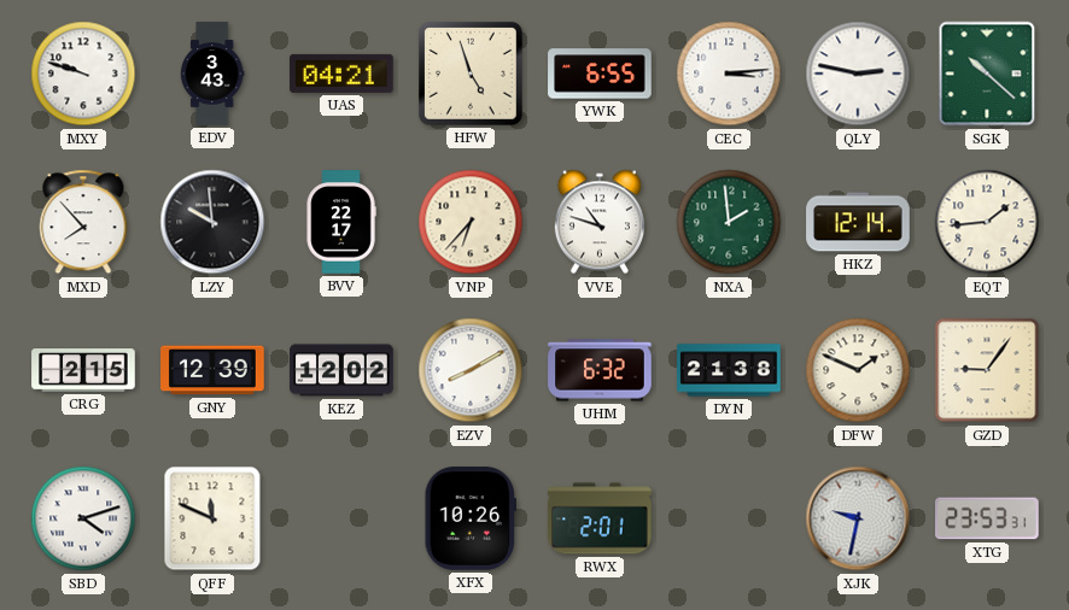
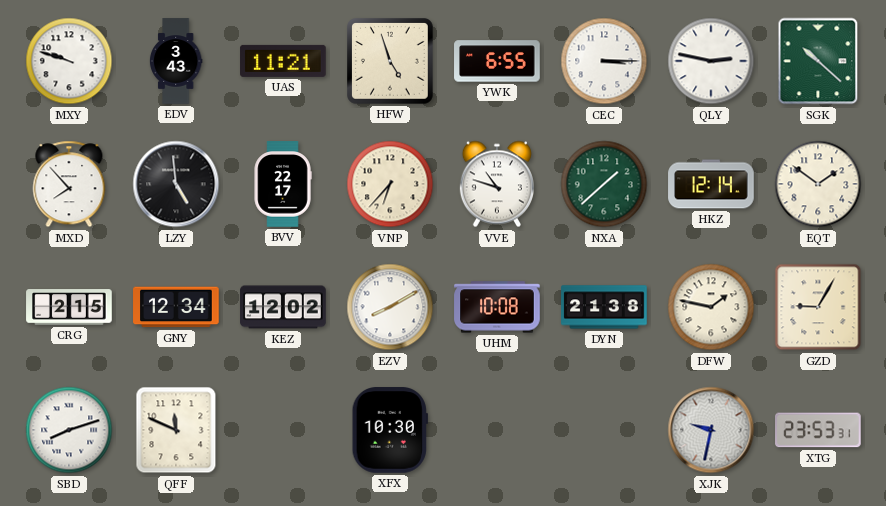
UAS: 04:21 -> 11:21
CEC: 3:14 -> 3:15
LZY: 9:59 -> 4:59
NXA: 1:59 -> 1:38
EQT: 1:44 -> 1:51
GNY: 12:39 -> 12:34
UHM: 6:32 -> 10:08
DFW: 1:49 -> 1:47
GZD: 9:06 -> 9:05
SBD: 4:12 -> 8:12
XFX: 10:26 -> 10:30
RWX: 2:01 -> none
